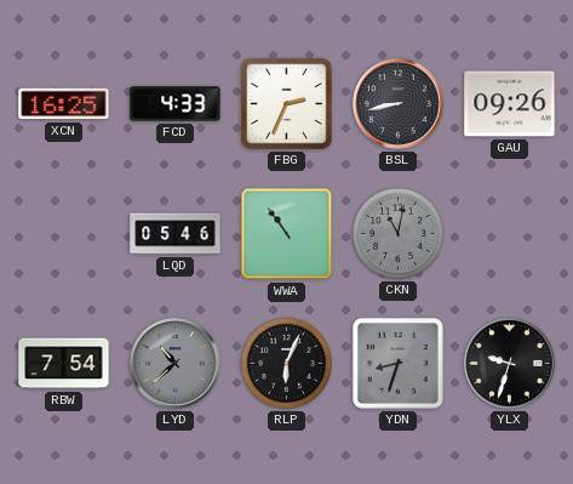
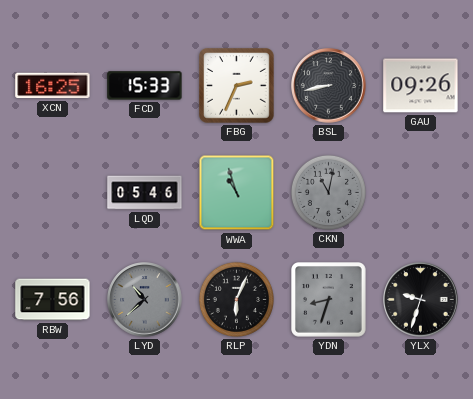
FCD: 4:33 -> 15:33
WWA: 10:54 -> 10:57
RBW: 7:54 -> 7:56
